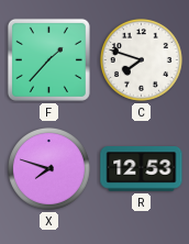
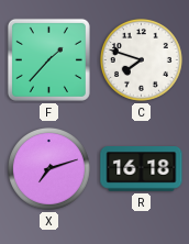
X: 7:48 -> 7:12
R: 12:53 -> 16:18
